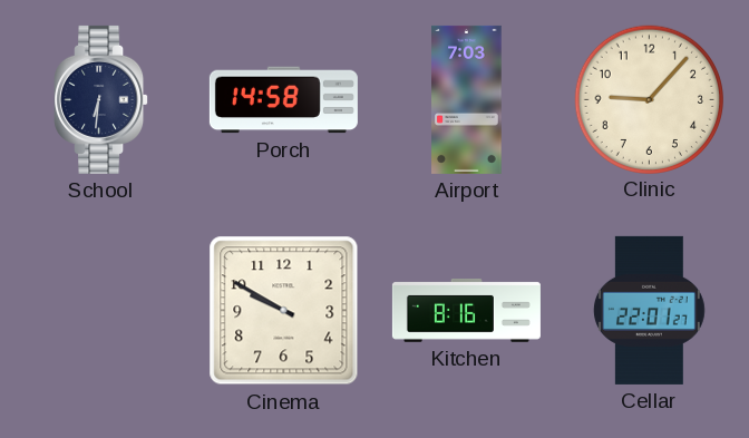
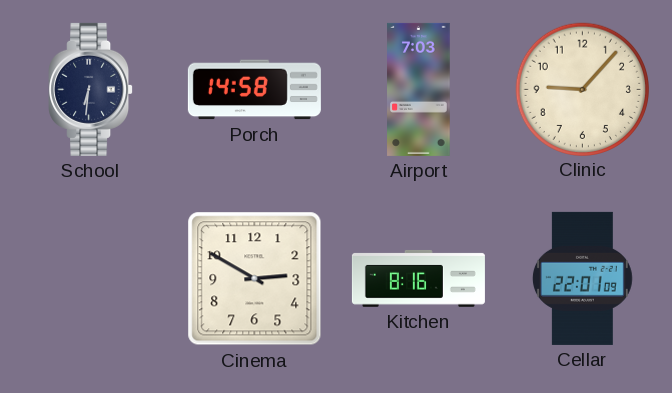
Cinema: 9:50 -> 2:50
Cellar: 22:01:27 -> 22:01:09
